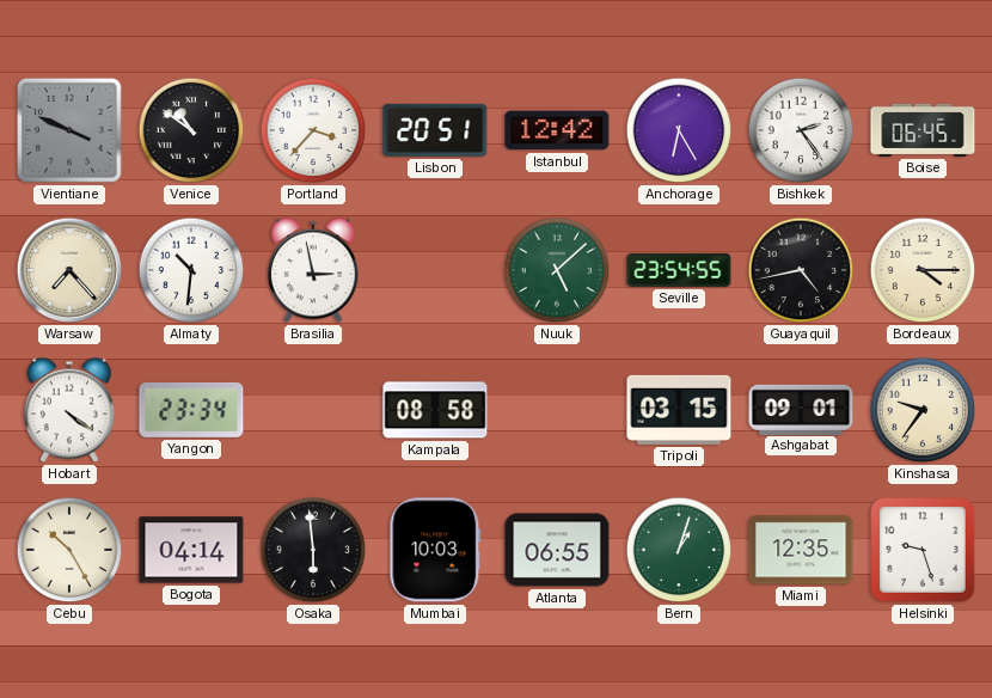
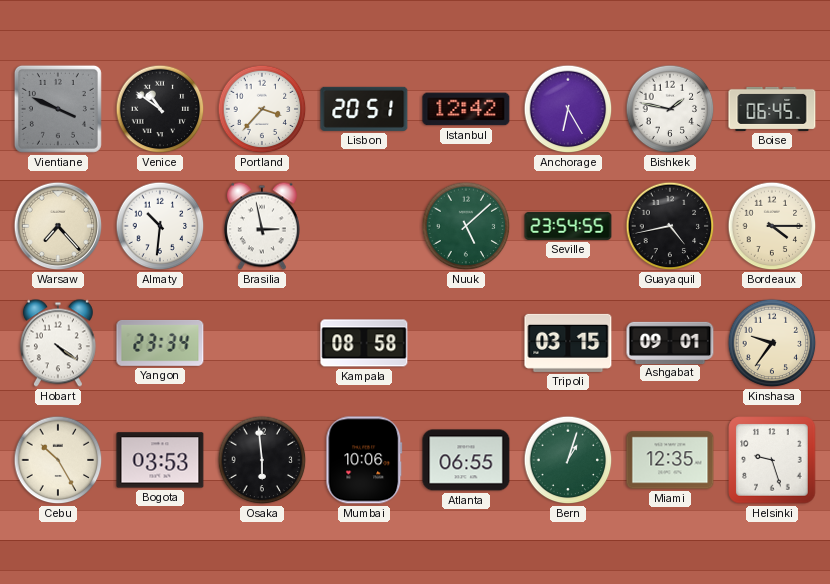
Bishkek: 2:24 -> 1:47
Bogota: 04:14 -> 03:53
Mumbai: 10:03 -> 10:06
